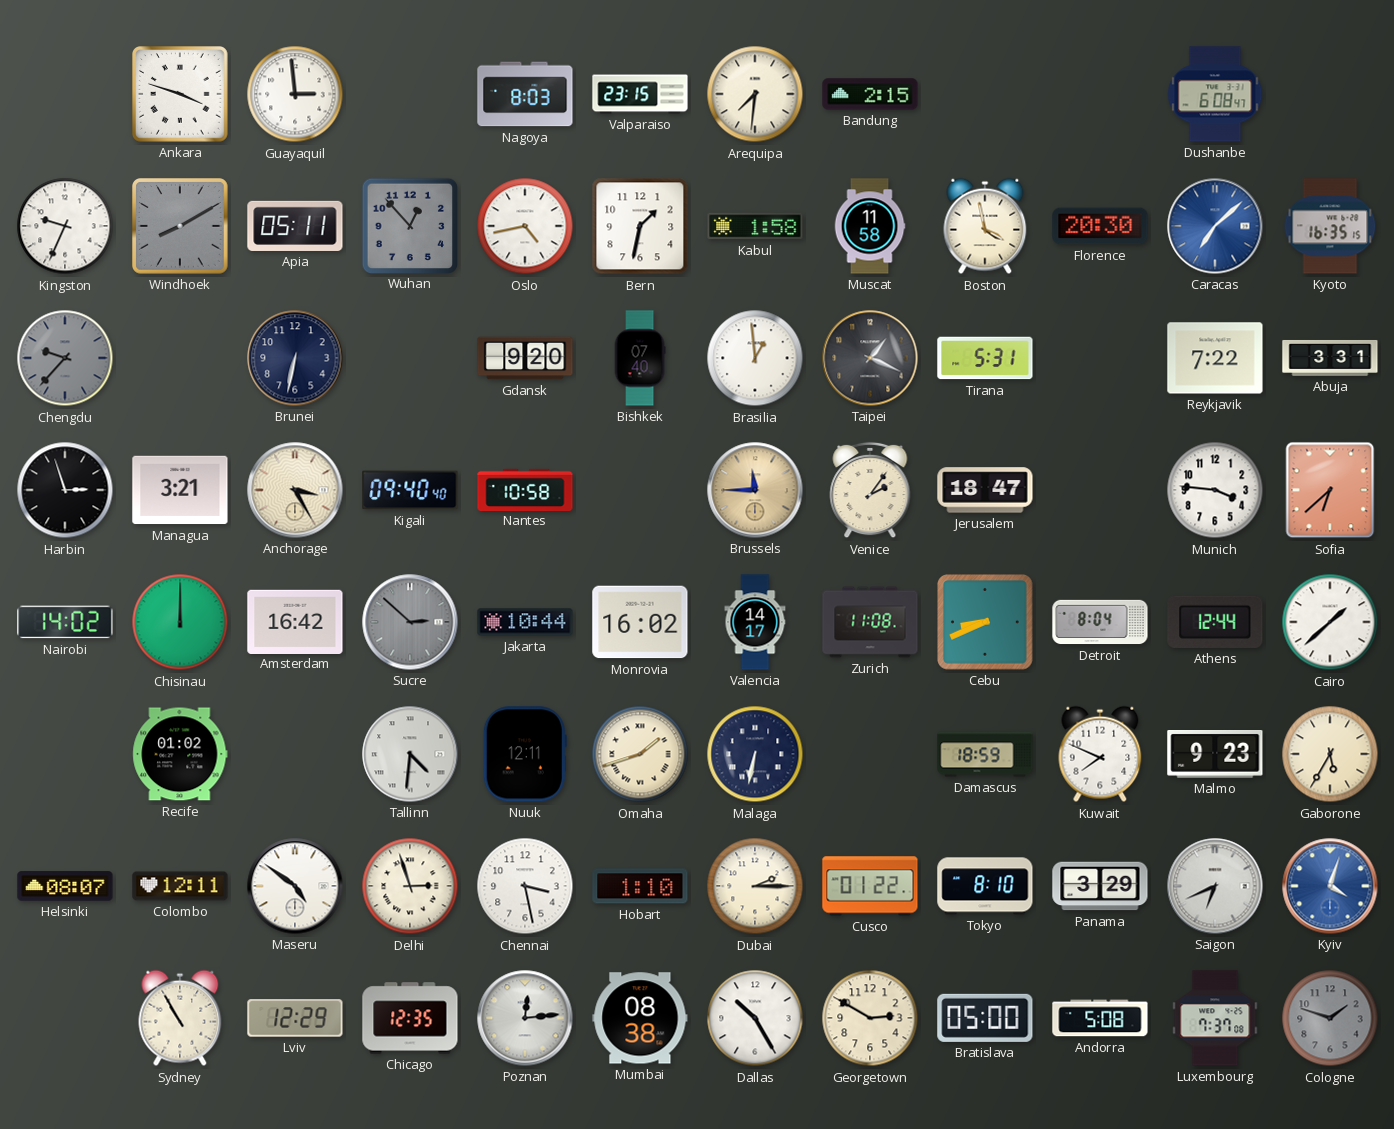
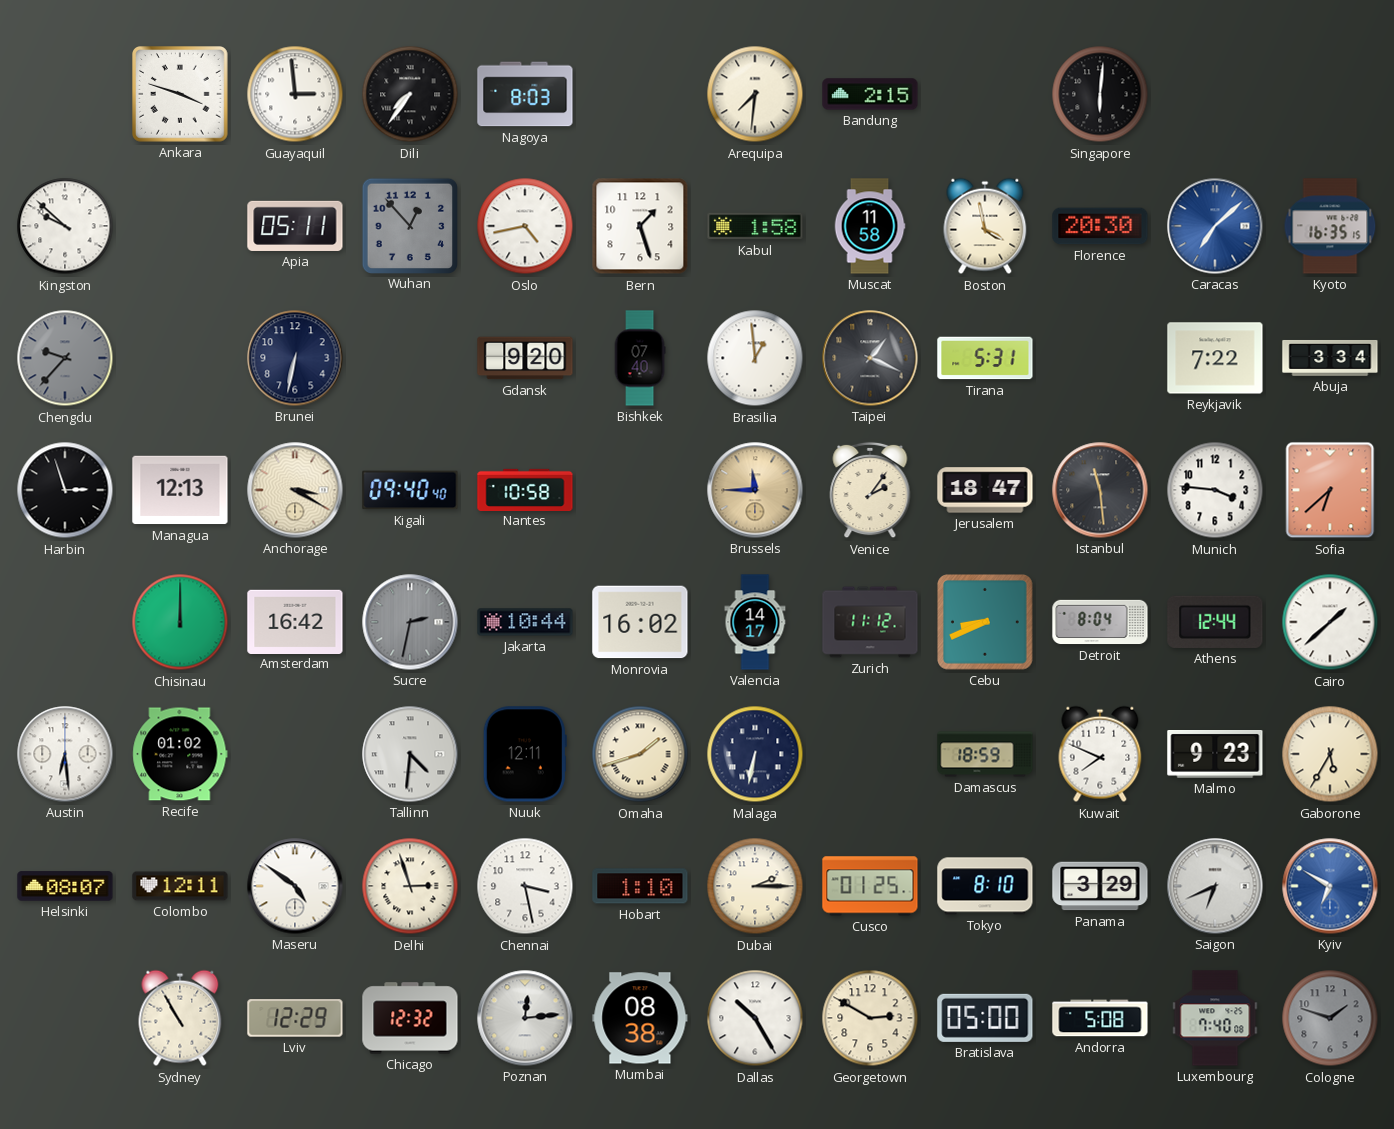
Dili: none -> 7:36
Valparaiso: 23:15 -> none
Singapore: none -> 6:01
Dushanbe: 6:08 -> none
Kingston: 9:34 -> 9:52
Windhoek: 8:10 -> none
Bern: 1:32 -> 1:27
Abuja: 3:31 -> 3:34
Managua: 3:21 -> 12:13
Anchorage: 3:25 -> 3:20
Istanbul: none -> 11:29
Nairobi: 14:02 -> none
Sucre: 2:52 -> 2:32
Zurich: 11:08 -> 11:12
Austin: none -> 6:29
Cusco: 01:22 -> 01:25
Kyiv: 4:03 -> 6:50
Chicago: 12:35 -> 12:32
Luxembourg: 7:37 -> 7:40
